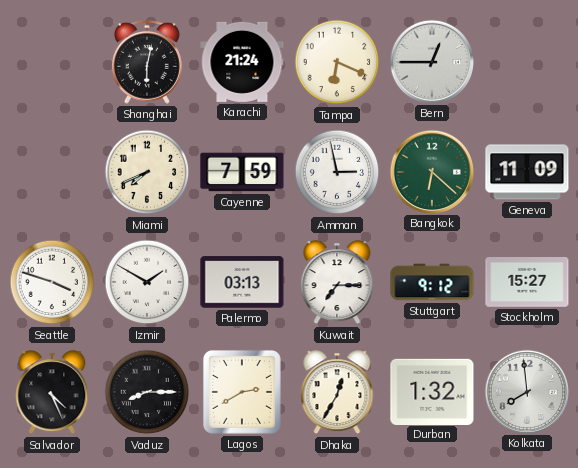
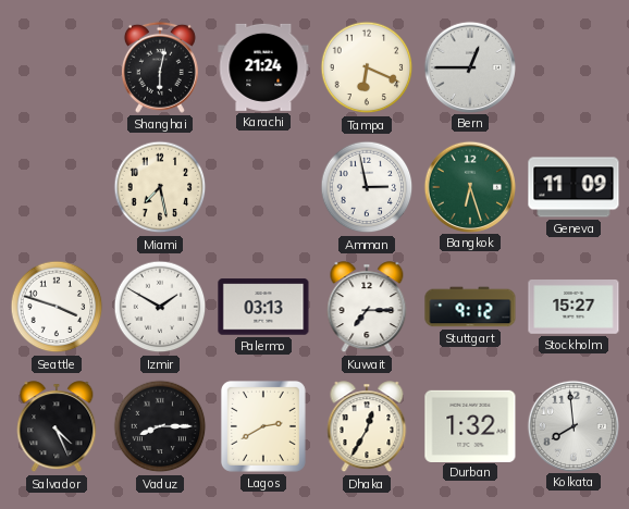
Miami: 7:41 -> 7:28
Cayenne: 7:59 -> none
Bangkok: 6:22 -> 6:27
